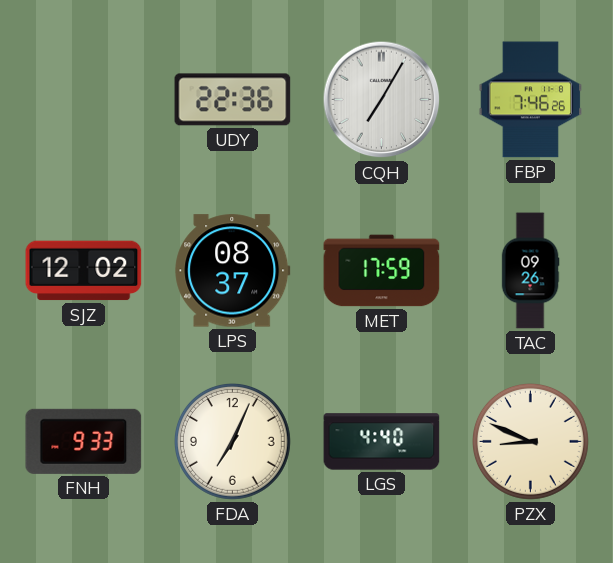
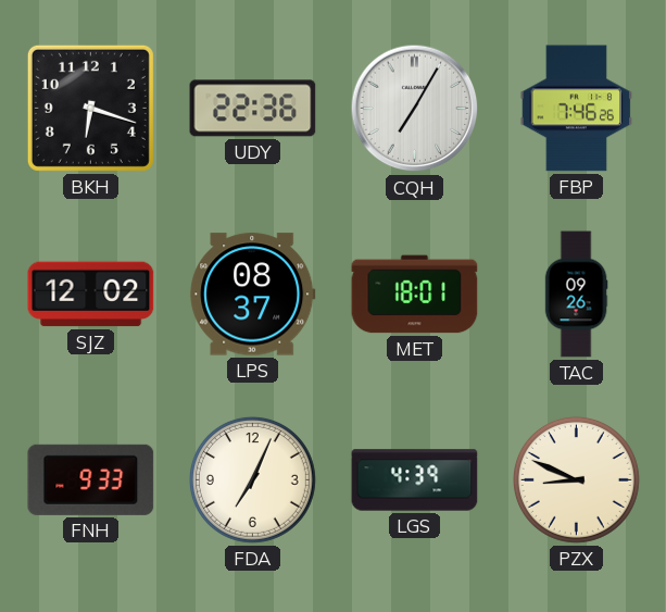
BKH: none -> 6:18
MET: 17:59 -> 18:01
LGS: 4:40 -> 4:39
